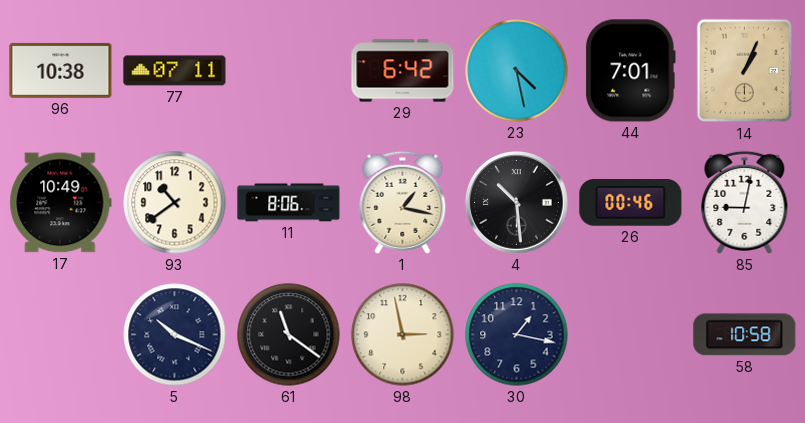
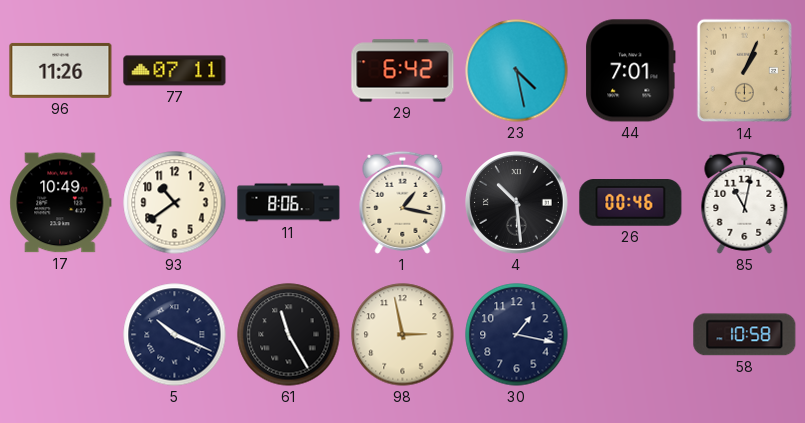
96: 10:38 -> 11:26
85: 9:02 -> 11:02
61: 11:21 -> 11:25
